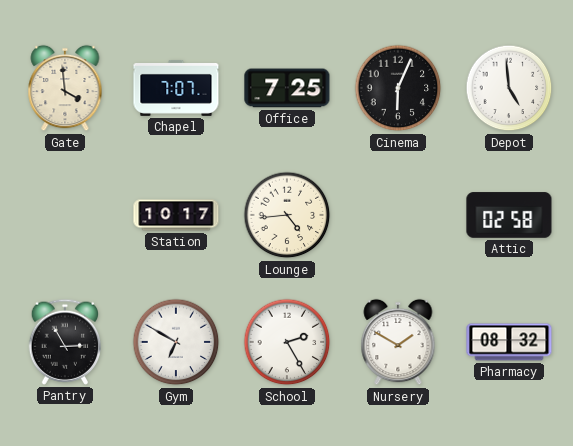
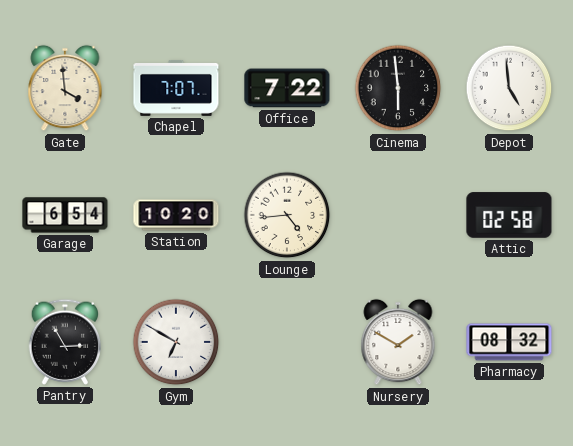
Office: 7:25 -> 7:22
Cinema: 6:04 -> 5:59
Garage: none -> 6:54
Station: 10:17 -> 10:20
School: 2:25 -> none
